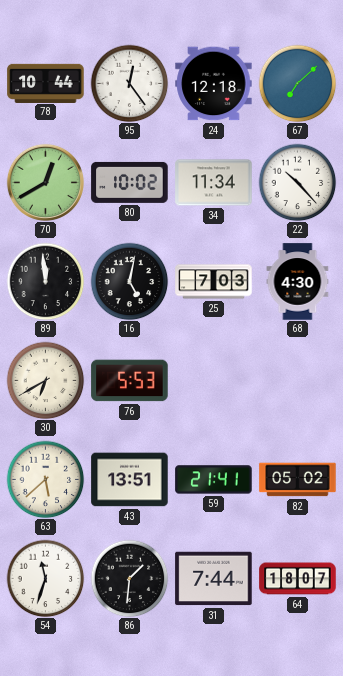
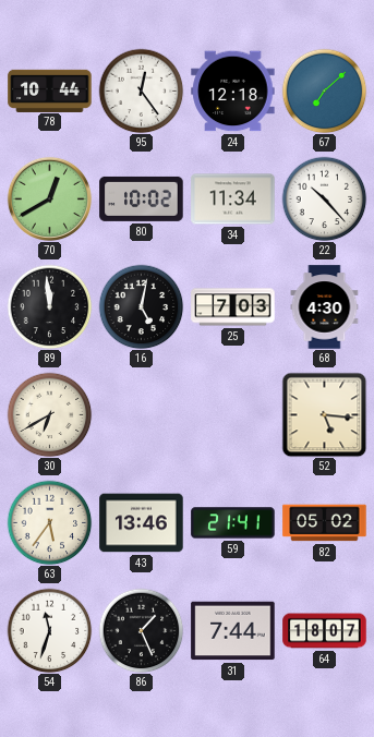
76: 5:53 -> none
52: none -> 5:16
63: 5:38 -> 5:36
43: 13:51 -> 13:46
86: 1:31 -> 1:26
